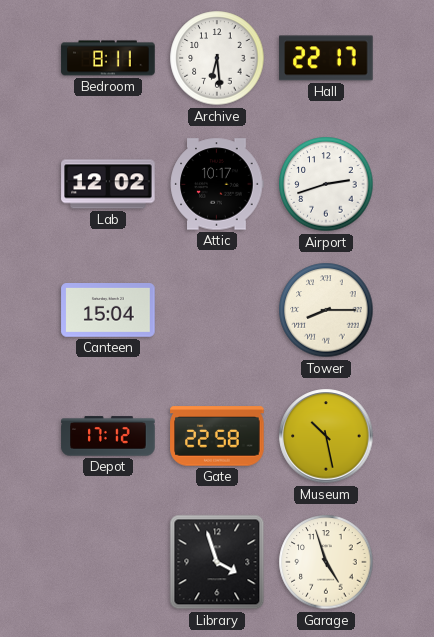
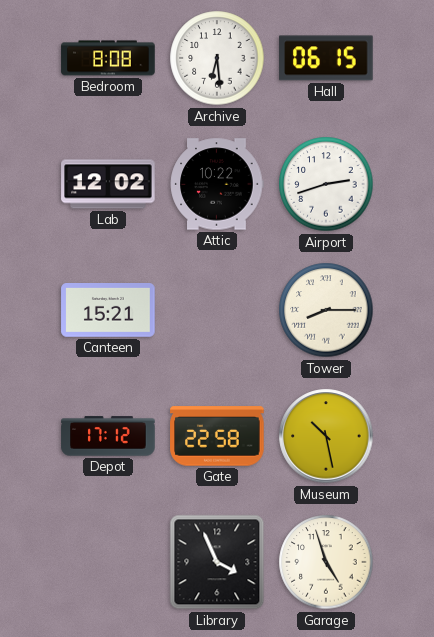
Bedroom: 8:11 -> 8:08
Hall: 22:17 -> 06:15
Attic: 10:17 -> 10:22
Canteen: 15:04 -> 15:21
Library: 3:57 -> 3:56
